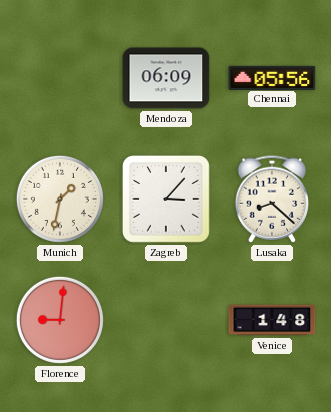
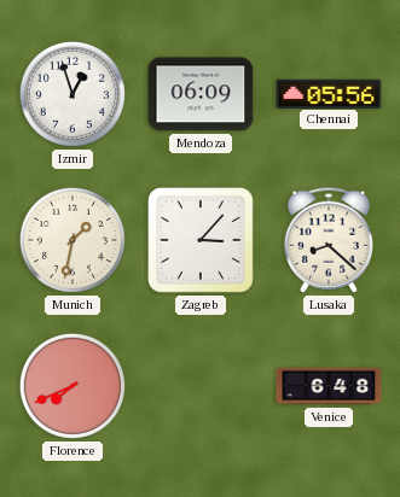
Izmir: none -> 12:57
Florence: 9:01 -> 7:41
Venice: 1:48 -> 6:48
